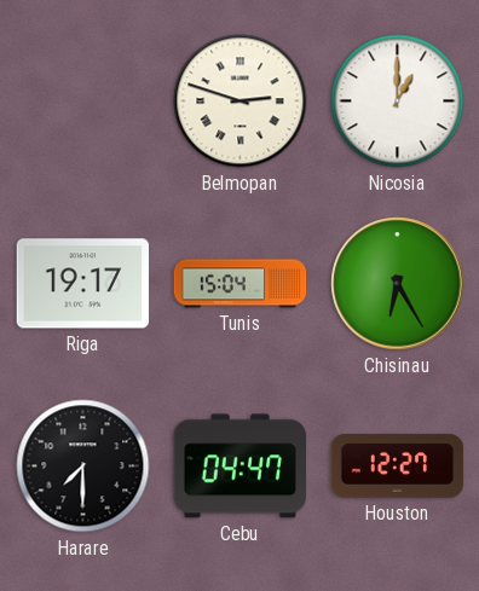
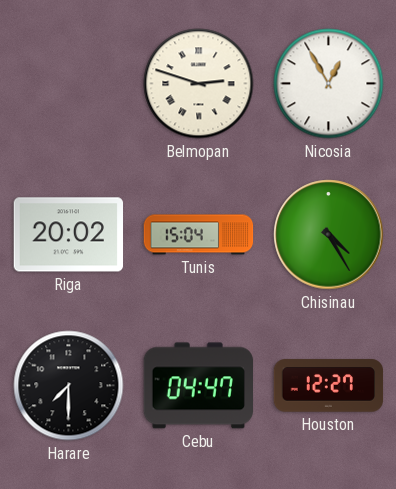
Nicosia: 1:00 -> 12:55
Riga: 19:17 -> 20:02
Chisinau: 6:25 -> 4:25
